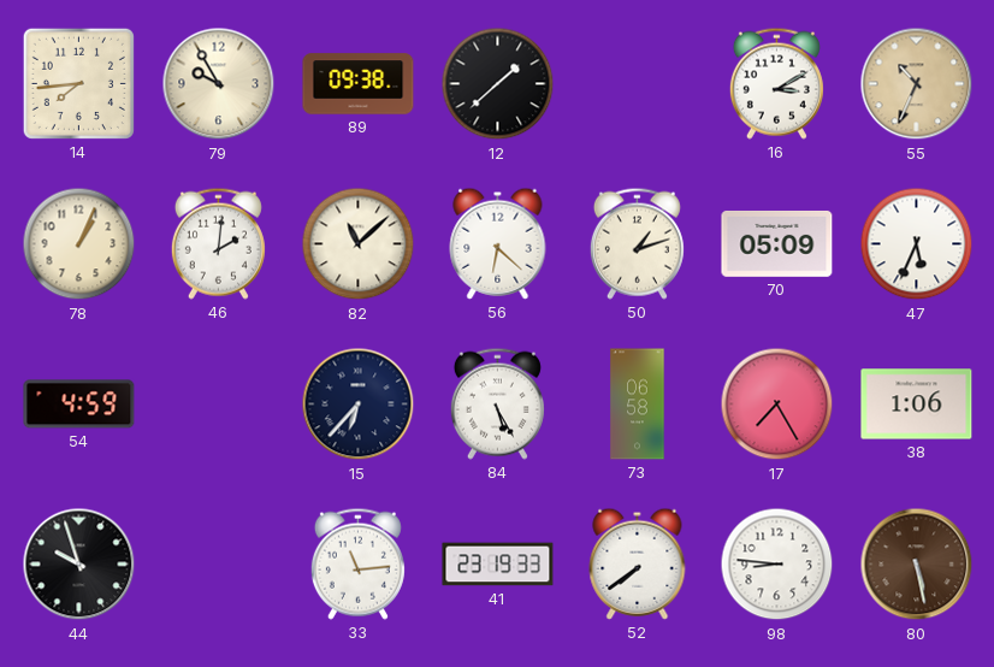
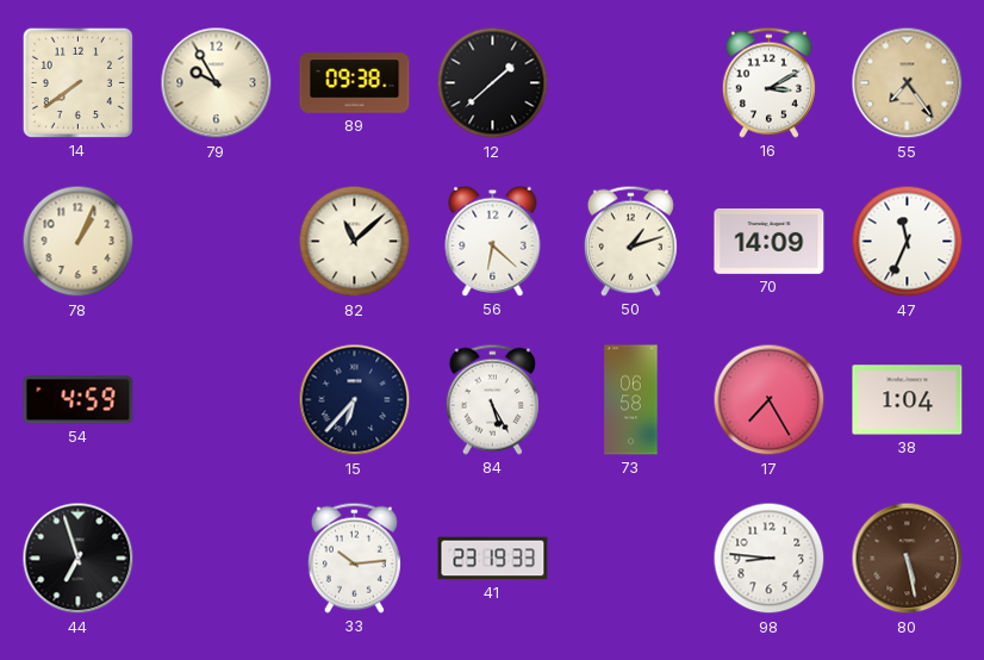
14: 7:44 -> 7:39
55: 10:34 -> 7:24
46: 2:01 -> none
70: 05:09 -> 14:09
47: 5:34 -> 11:34
38: 1:06 -> 1:04
44: 9:57 -> 6:57
33: 11:14 -> 10:14
52: 7:39 -> none
